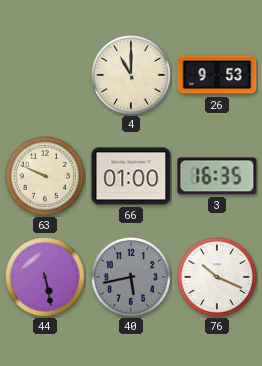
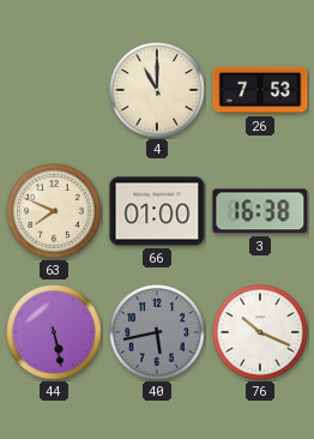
26: 9:53 -> 7:53
63: 9:49 -> 7:49
3: 16:35 -> 16:38
